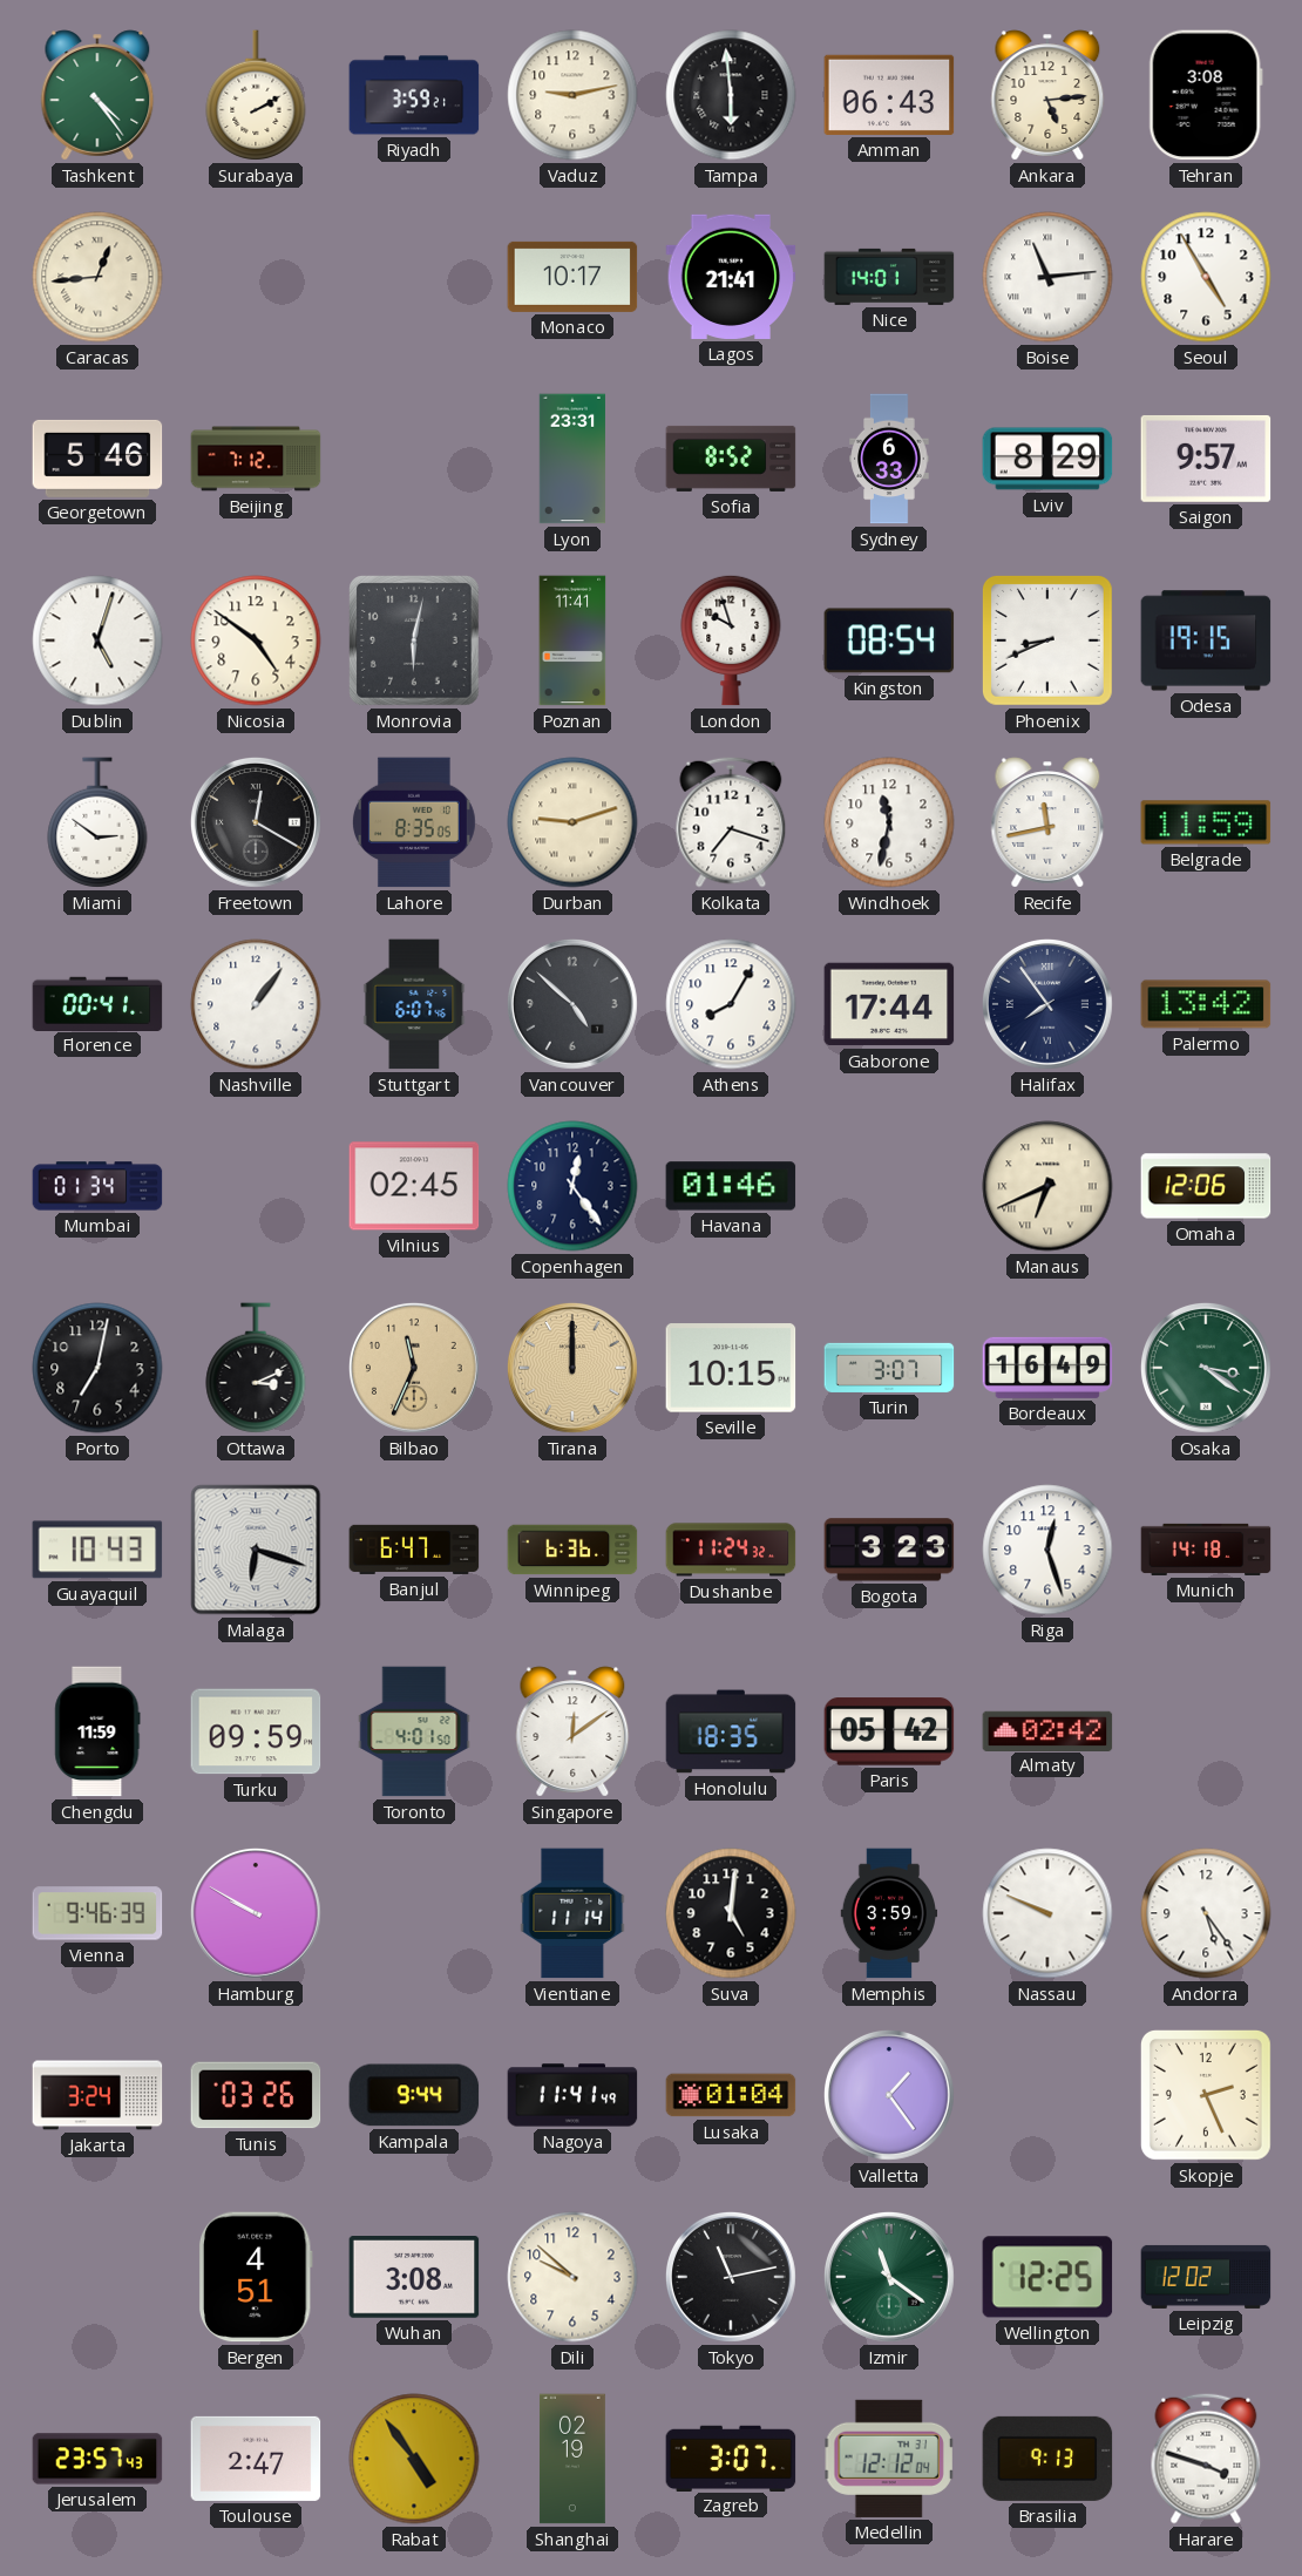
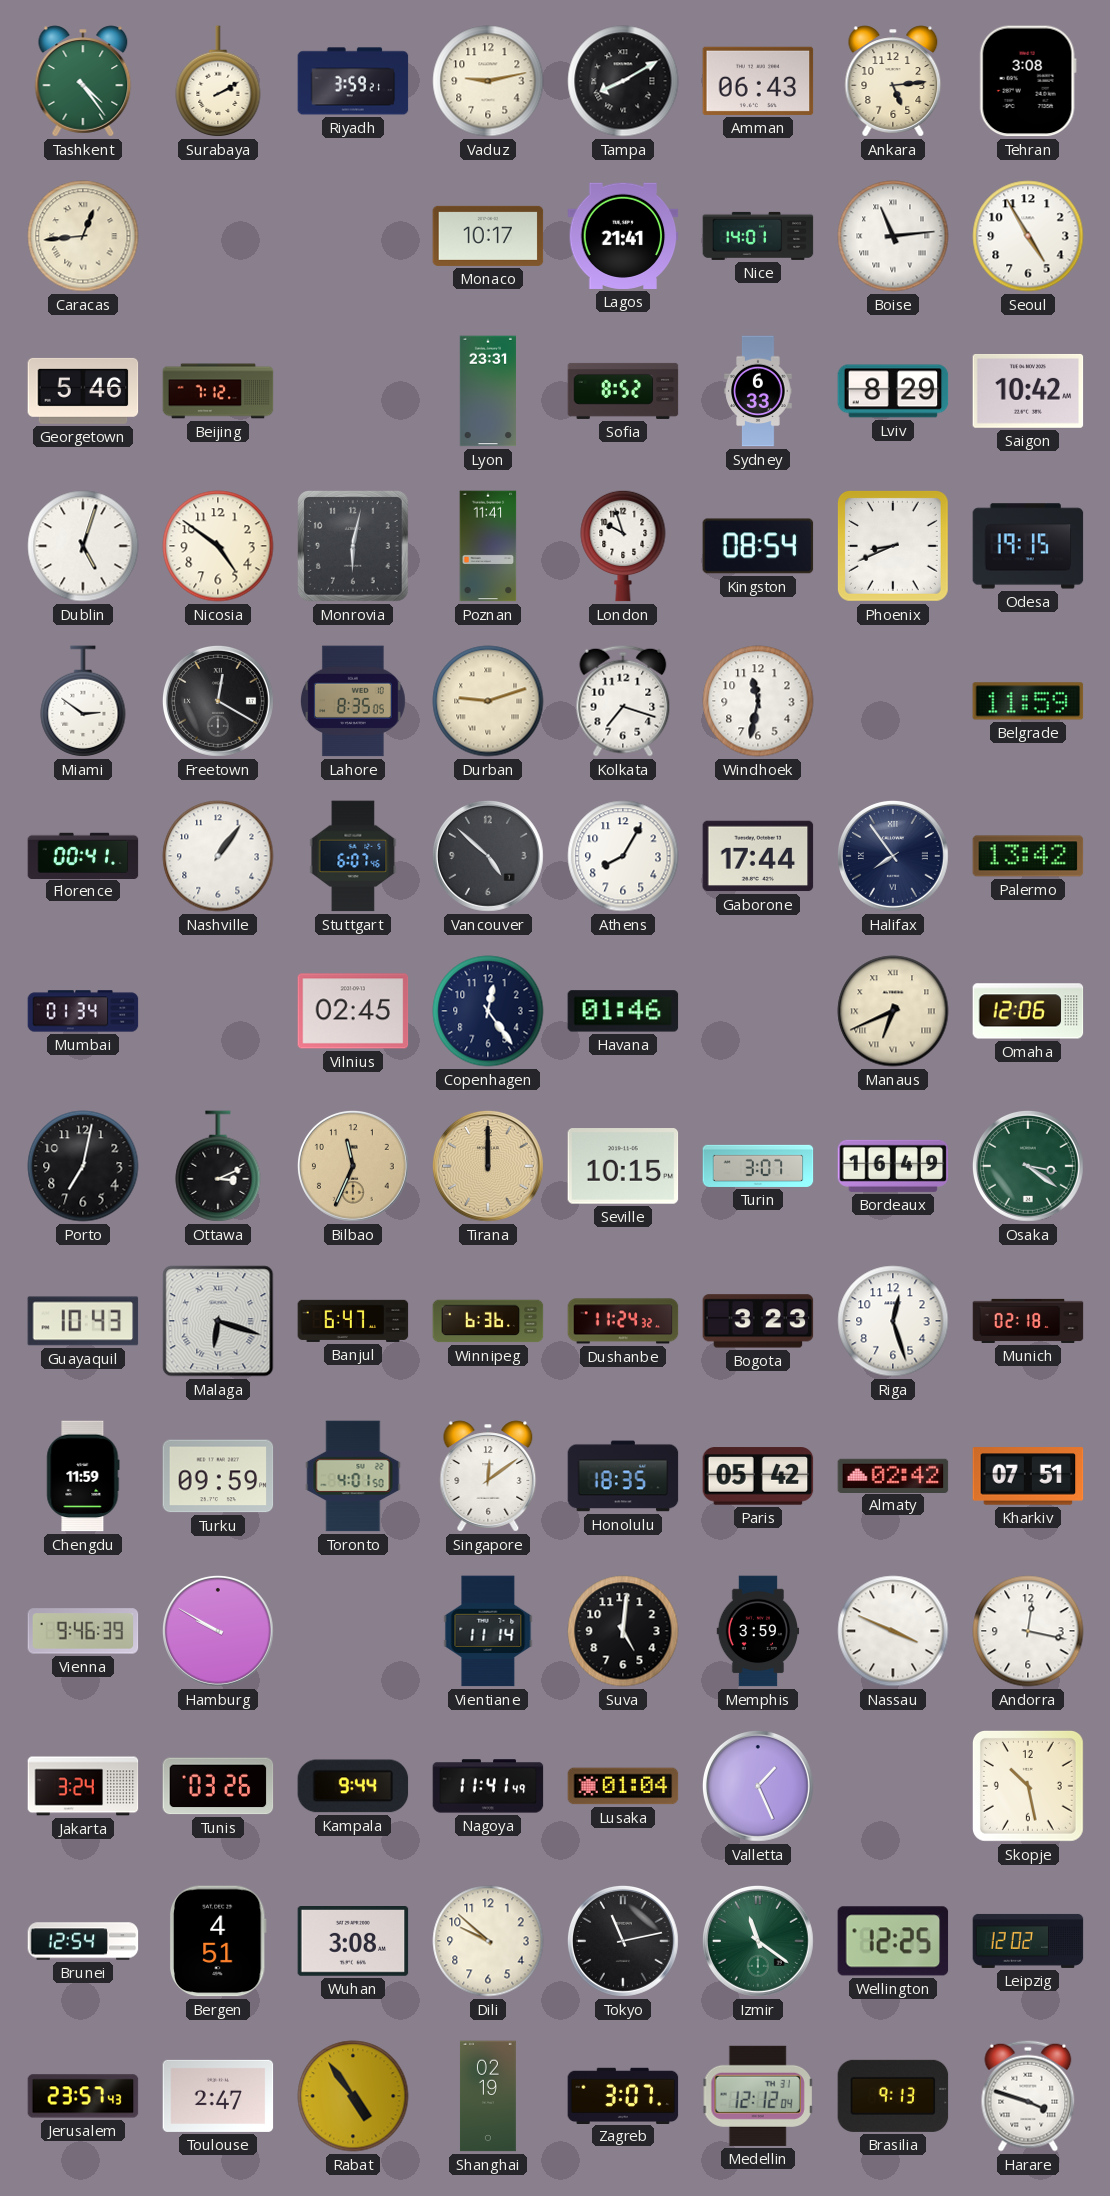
Tampa: 5:59 -> 8:10
Saigon: 9:57 -> 10:42
Recife: 11:43 -> none
Munich: 14:18 -> 02:18
Kharkiv: none -> 07:51
Nassau: 9:49 -> 3:49
Andorra: 5:24 -> 12:17
Valletta: 1:24 -> 1:26
Skopje: 2:26 -> 10:28
Brunei: none -> 12:54
